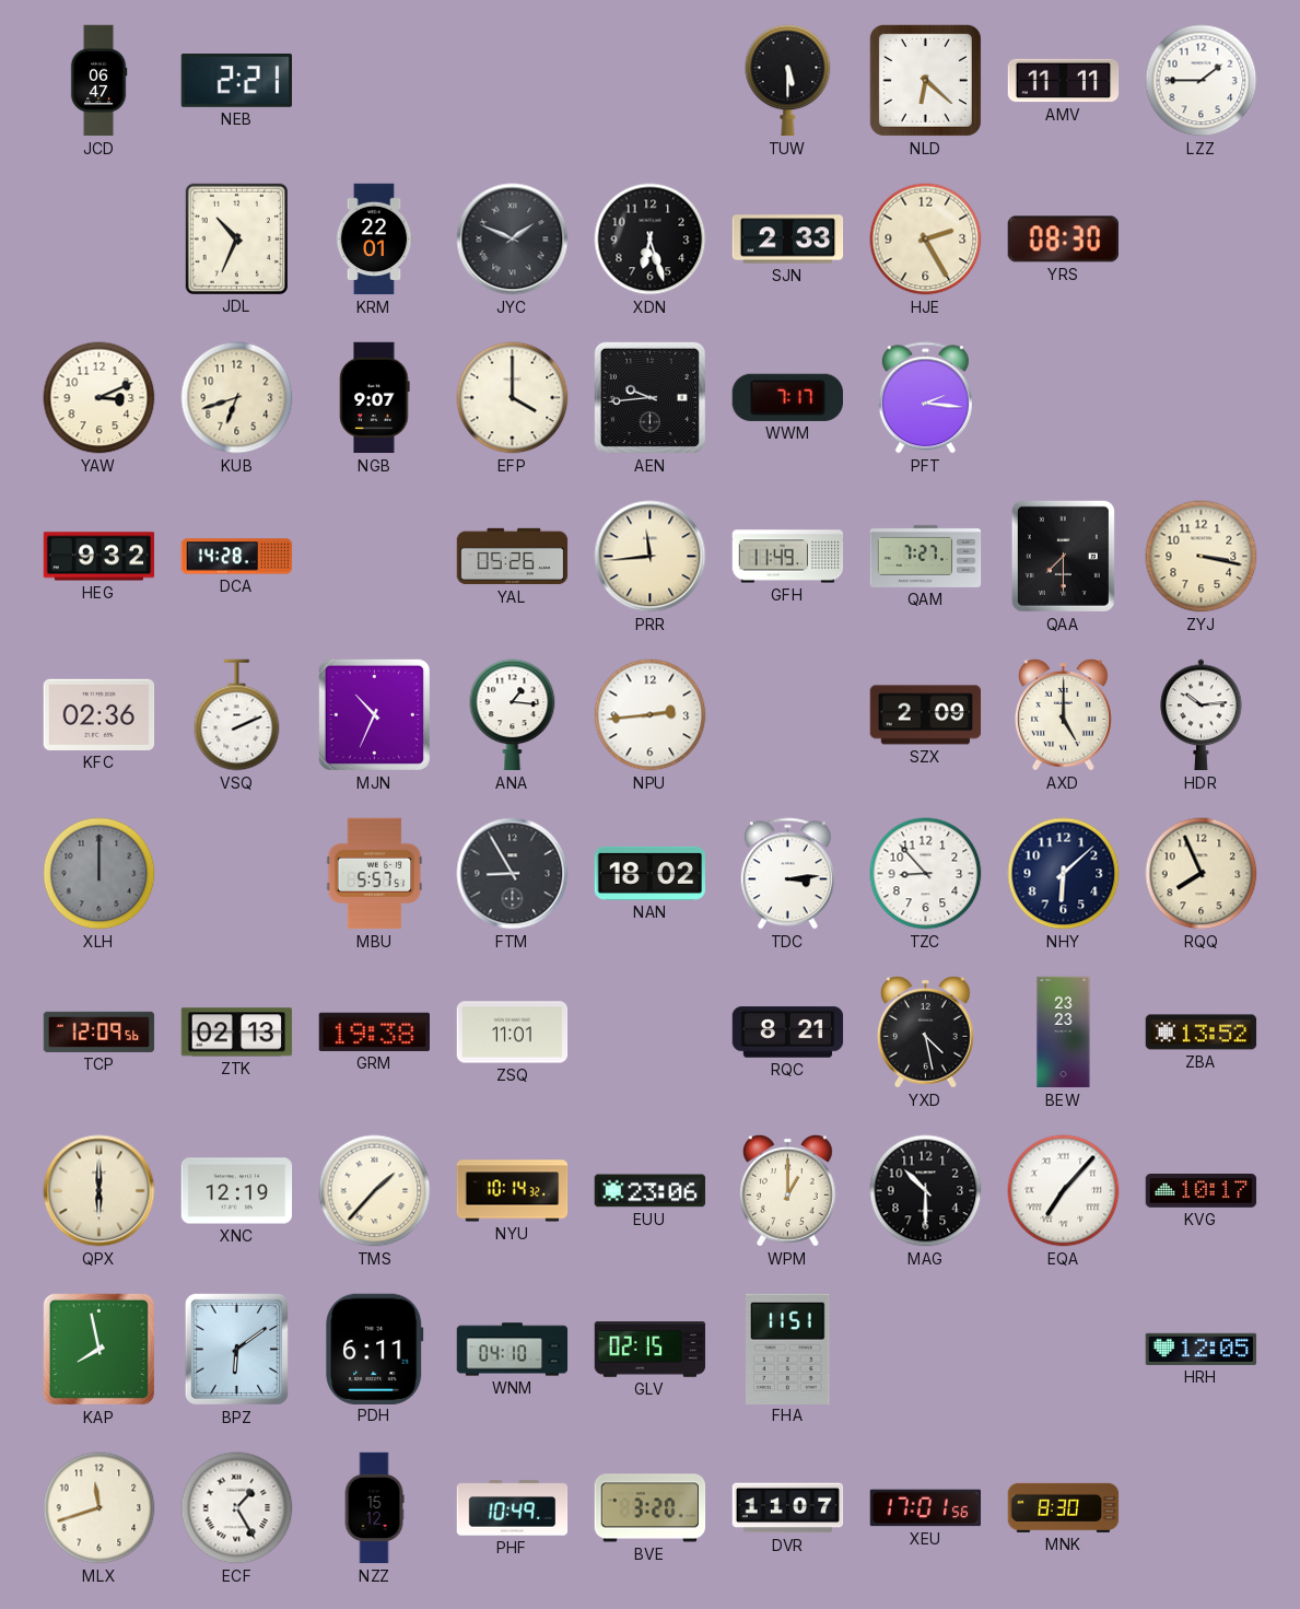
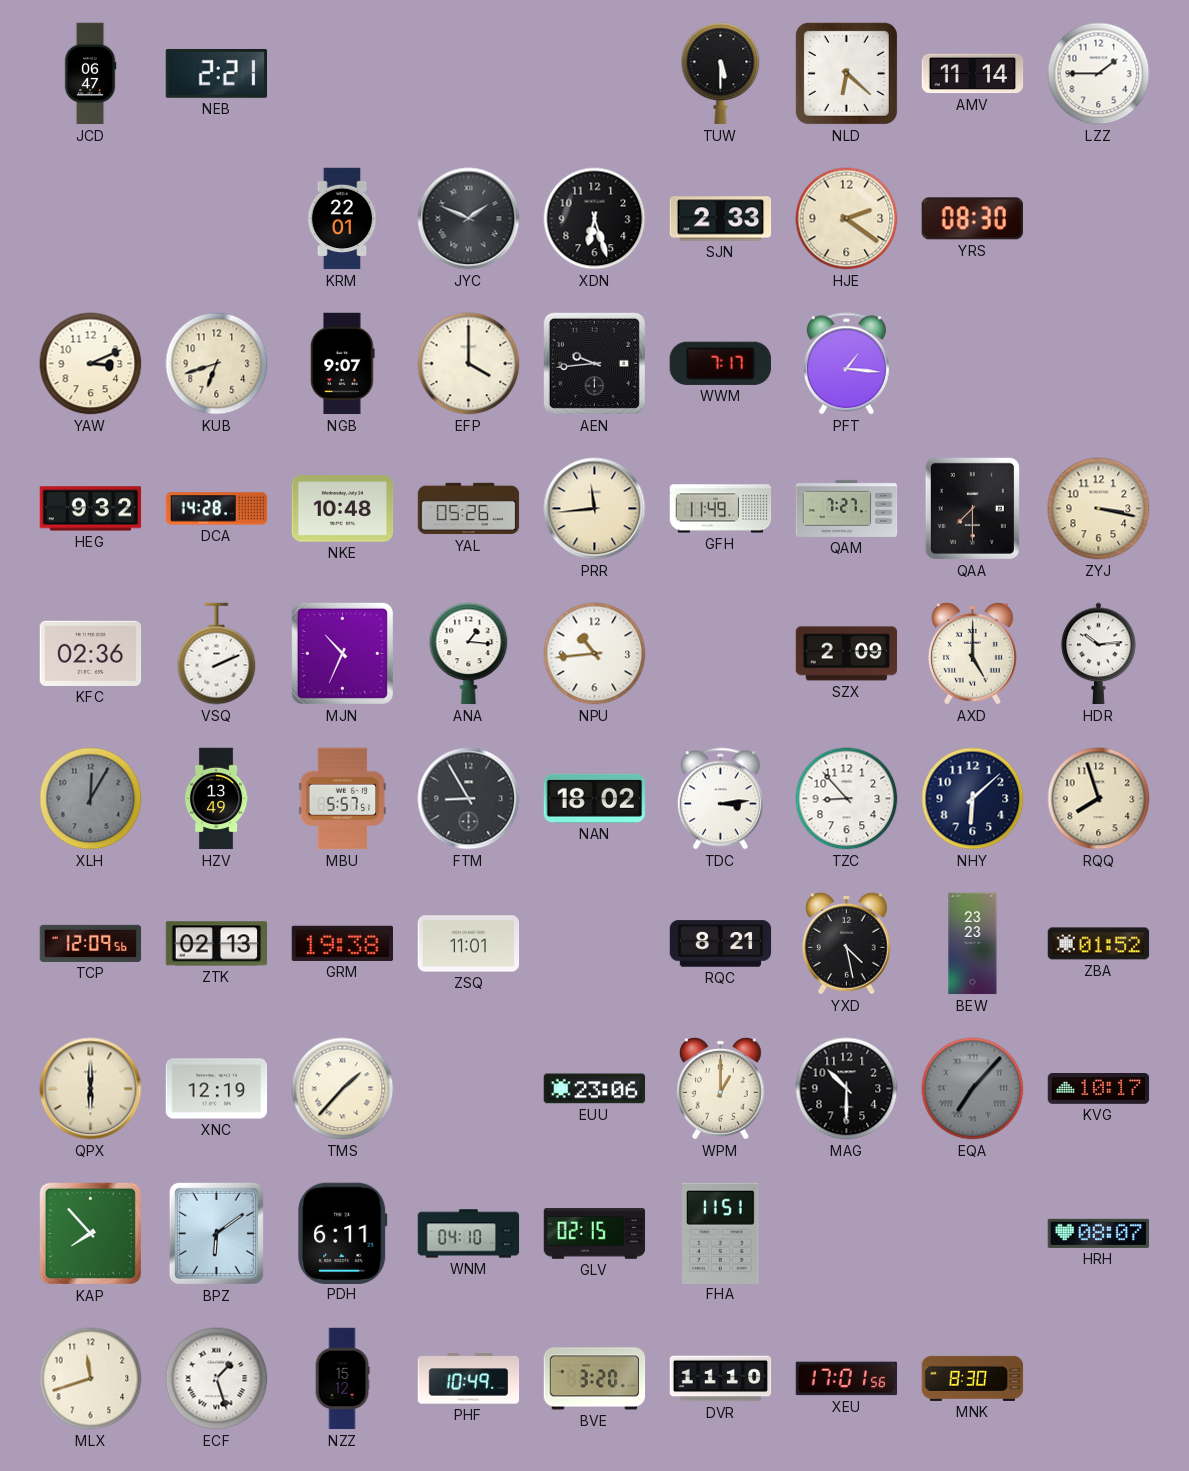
AMV: 11:11 -> 11:14
JDL: 10:34 -> none
HJE: 2:25 -> 2:21
PFT: 2:16 -> 1:16
NKE: none -> 10:48
NPU: 2:44 -> 10:44
XLH: 12:00 -> 12:05
HZV: none -> 13:49
RQQ: 7:56 -> 7:57
ZBA: 13:52 -> 01:52
NYU: 10:14 -> none
EQA dial: white -> grey
KAP: 7:58 -> 7:53
HRH: 12:05 -> 08:07
ECF: 1:25 -> 1:27
DVR: 11:07 -> 11:10
